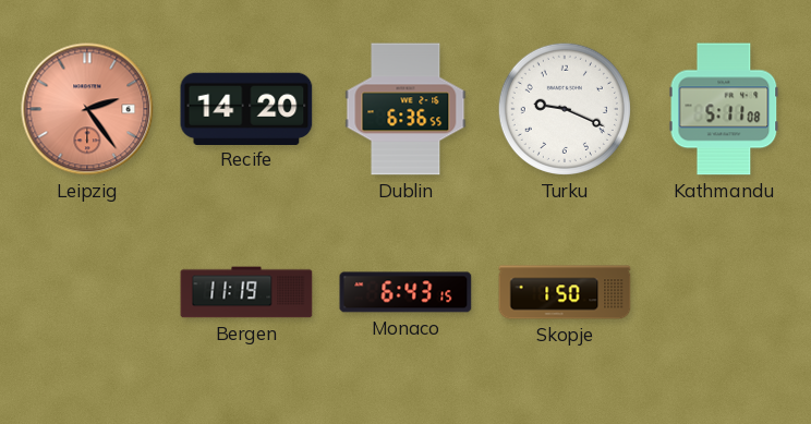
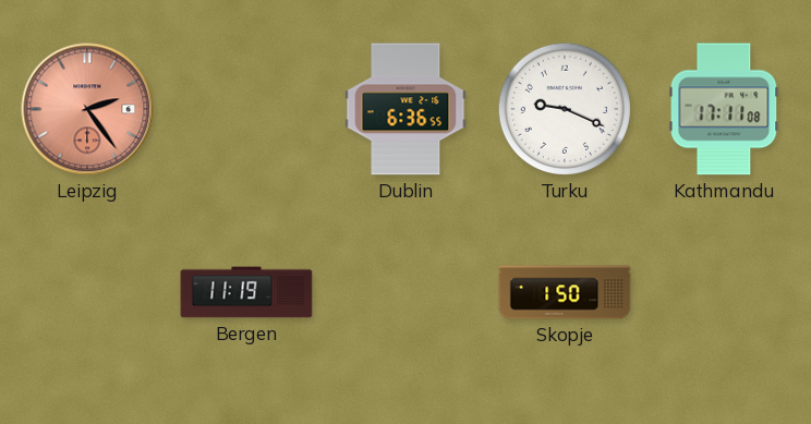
Recife: 14:20 -> none
Kathmandu: 5:11 -> 17:11
Monaco: 6:43 -> none
